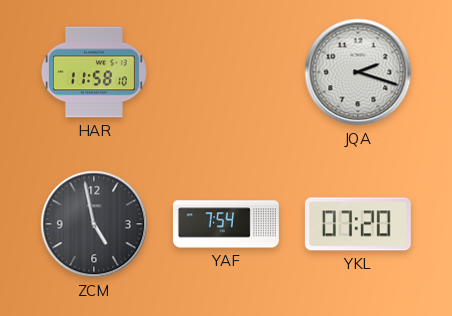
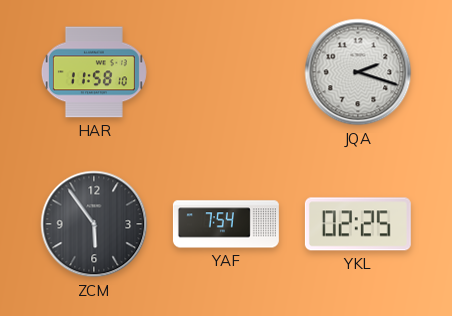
ZCM: 4:58 -> 5:54
YKL: 07:20 -> 02:25
